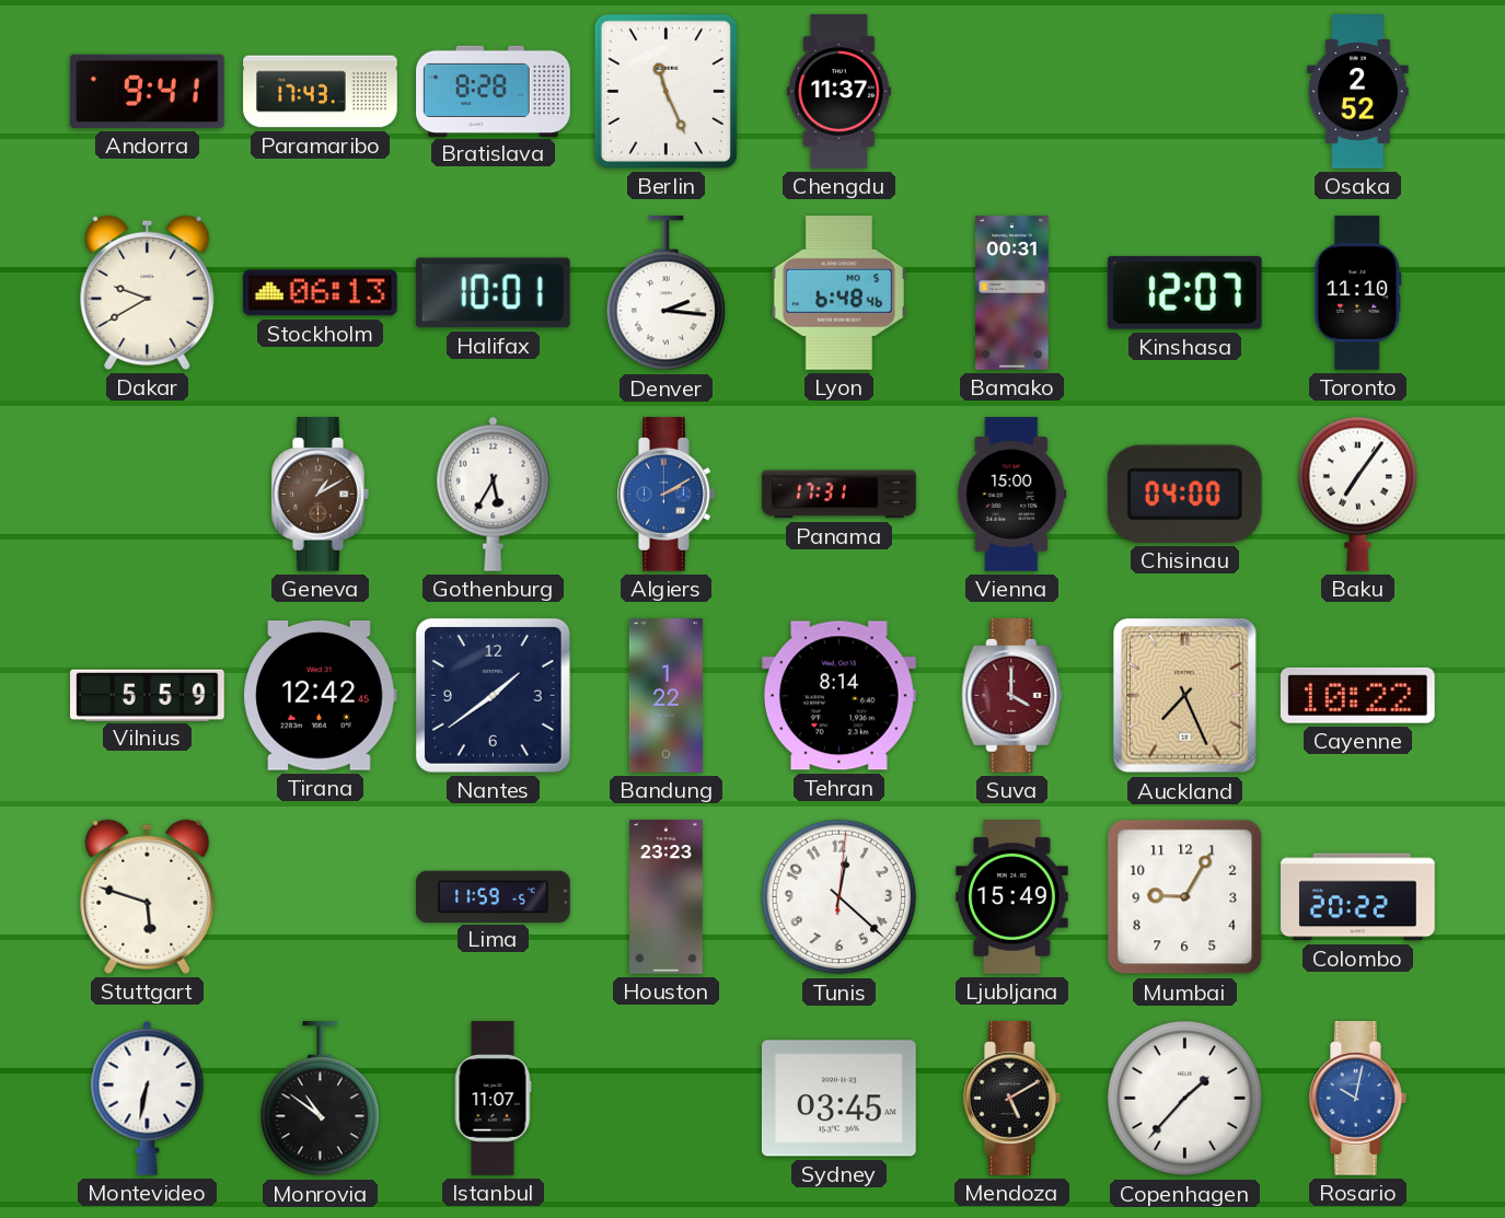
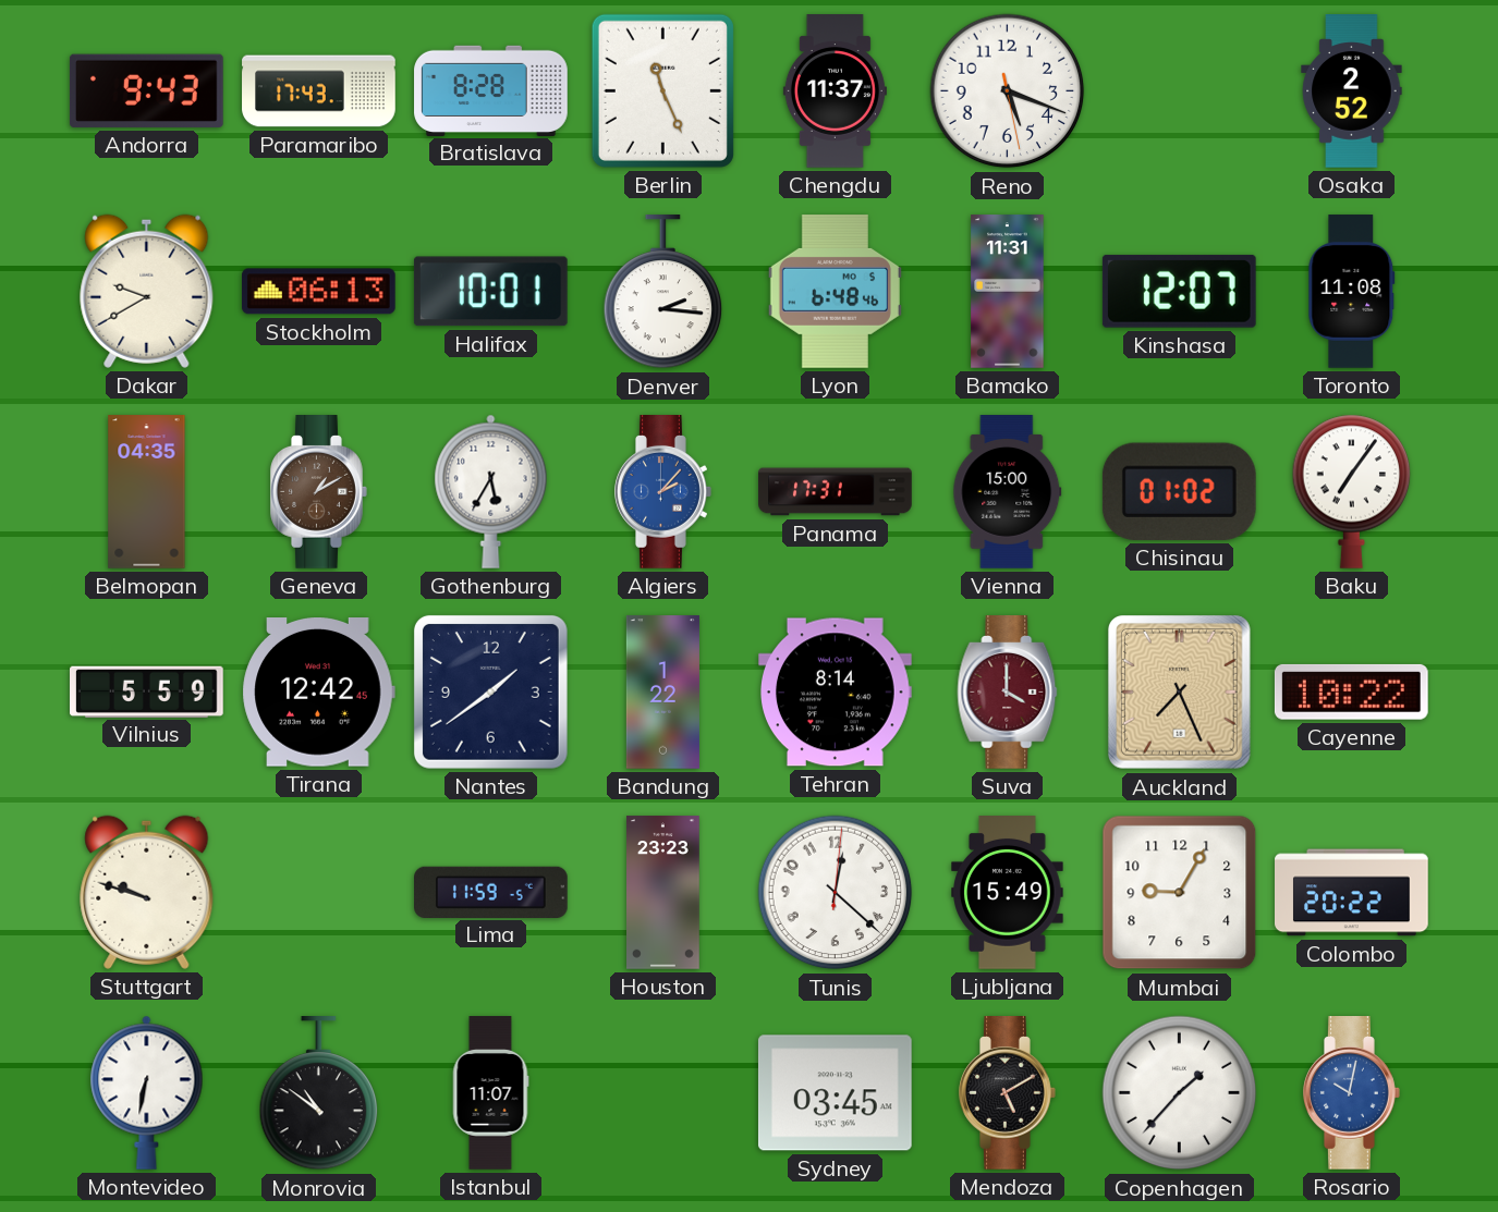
Andorra: 9:41 -> 9:43
Reno: none -> 5:18
Bamako: 00:31 -> 11:31
Toronto: 11:10 -> 11:08
Belmopan: none -> 04:35
Algiers: 2:10 -> 2:07
Chisinau: 04:00 -> 01:02
Stuttgart: 5:48 -> 9:48
